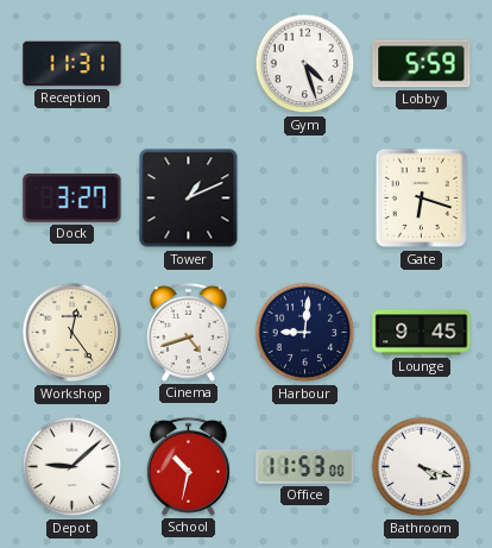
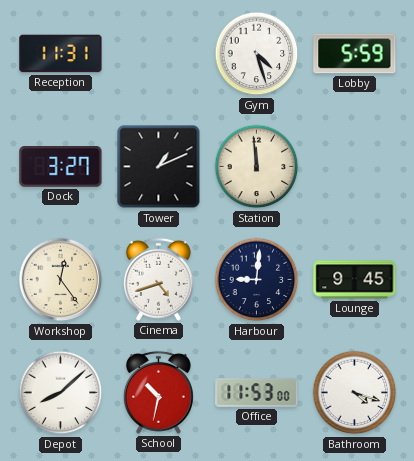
Station: none -> 11:59
Gate: 6:18 -> none
Depot: 9:08 -> 8:08
